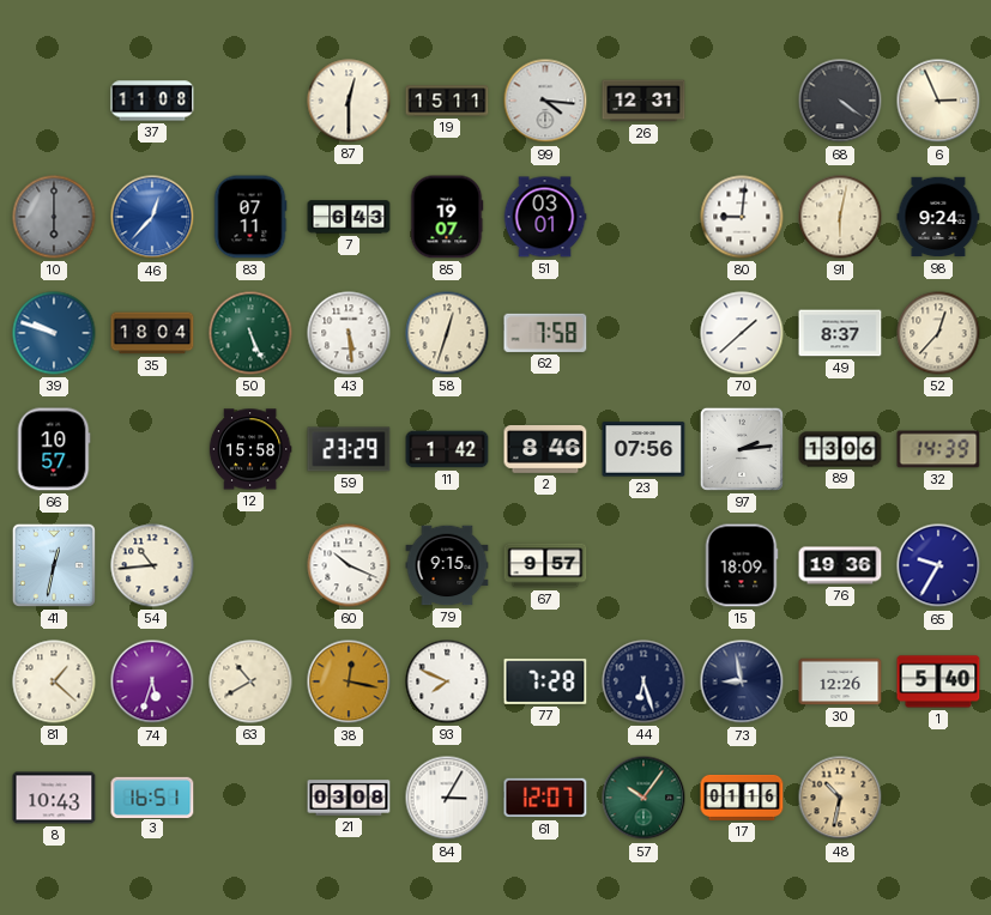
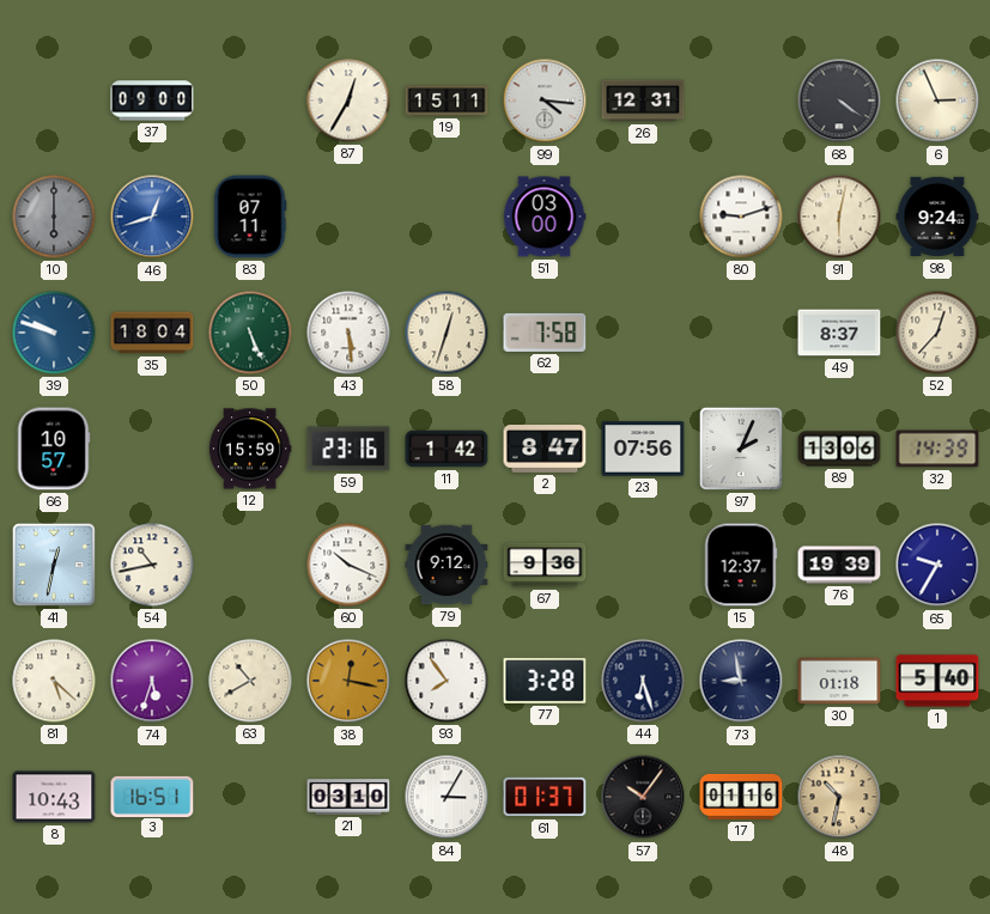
37: 11:08 -> 09:00
87: 12:30 -> 12:35
46: 12:37 -> 12:42
7: 6:43 -> none
85: 19:07 -> none
51: 03:01 -> 03:00
80: 9:01 -> 9:12
70: 1:38 -> none
12: 15:58 -> 15:59
59: 23:29 -> 23:16
2: 8:46 -> 8:47
97: 2:14 -> 2:04
54: 10:44 -> 10:43
79: 9:15 -> 9:12
67: 9:57 -> 9:36
15: 18:09 -> 12:37
76: 19:36 -> 19:39
81: 1:22 -> 5:22
93: 7:49 -> 7:54
77: 7:28 -> 3:28
30: 12:26 -> 01:18
21: 03:08 -> 03:10
61: 12:07 -> 01:37
57 dial: green -> black
